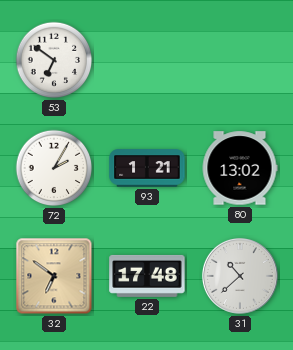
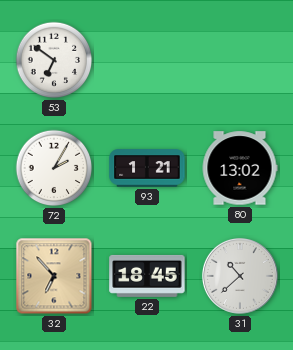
32: 6:51 -> 6:53
22: 17:48 -> 18:45
